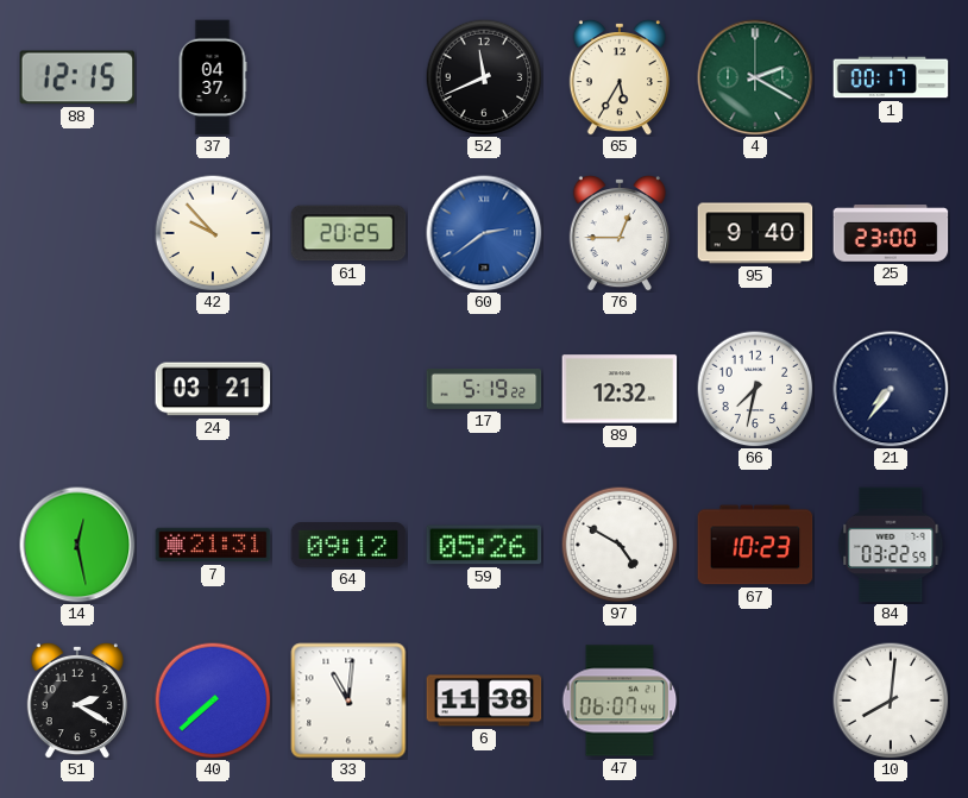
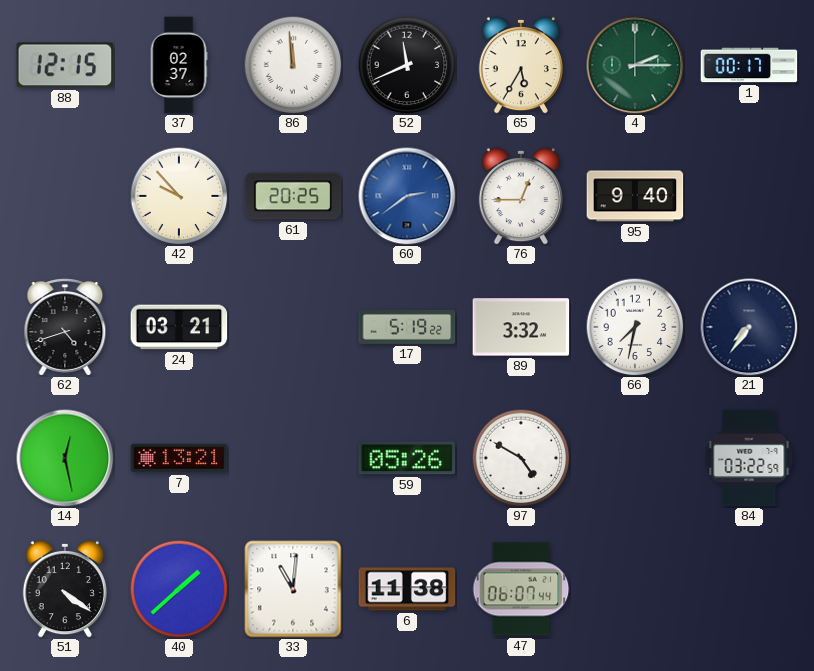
37: 04:37 -> 02:37
86: none -> 11:59
4: 2:20 -> 2:15
25: 23:00 -> none
62: none -> 4:42
89: 12:32 -> 3:32
7: 21:31 -> 13:21
64: 09:12 -> none
67: 10:23 -> none
51: 2:20 -> 4:21
40: 7:38 -> 1:38
10: 8:01 -> none
